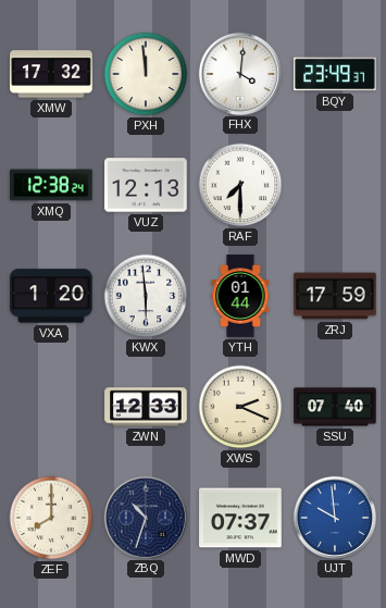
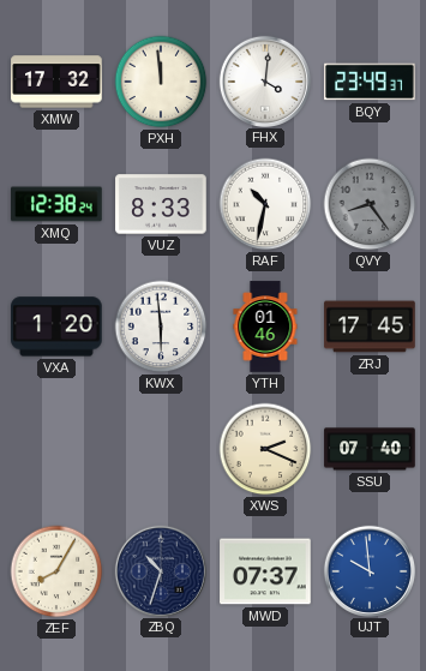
VUZ: 12:13 -> 8:33
RAF: 7:30 -> 10:32
QVY: none -> 8:24
YTH: 01:44 -> 01:46
ZRJ: 17:59 -> 17:45
ZWN: 12:33 -> none
ZEF: 8:00 -> 8:05
